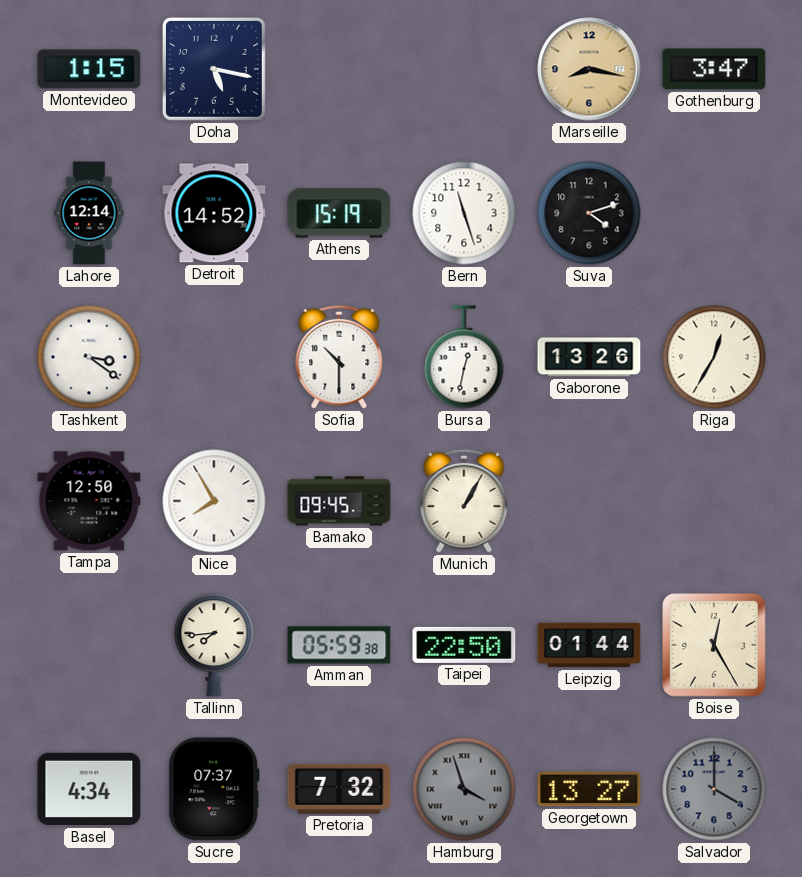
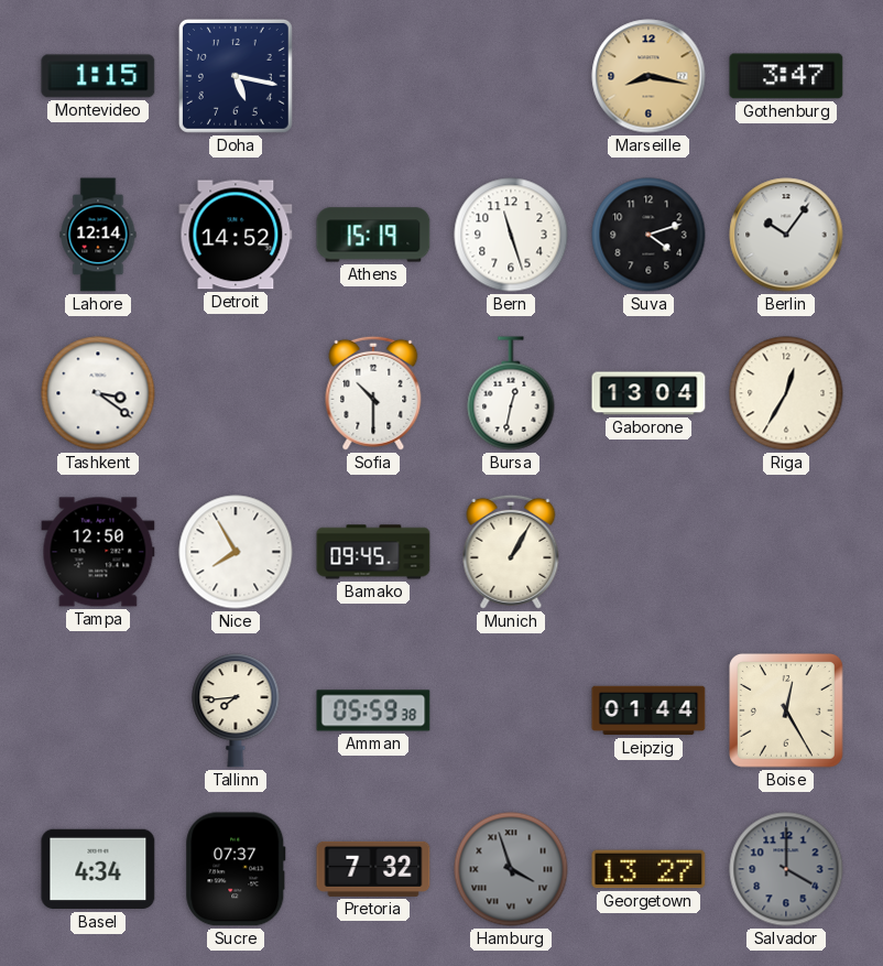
Berlin: none -> 10:06
Gaborone: 13:26 -> 13:04
Taipei: 22:50 -> none
